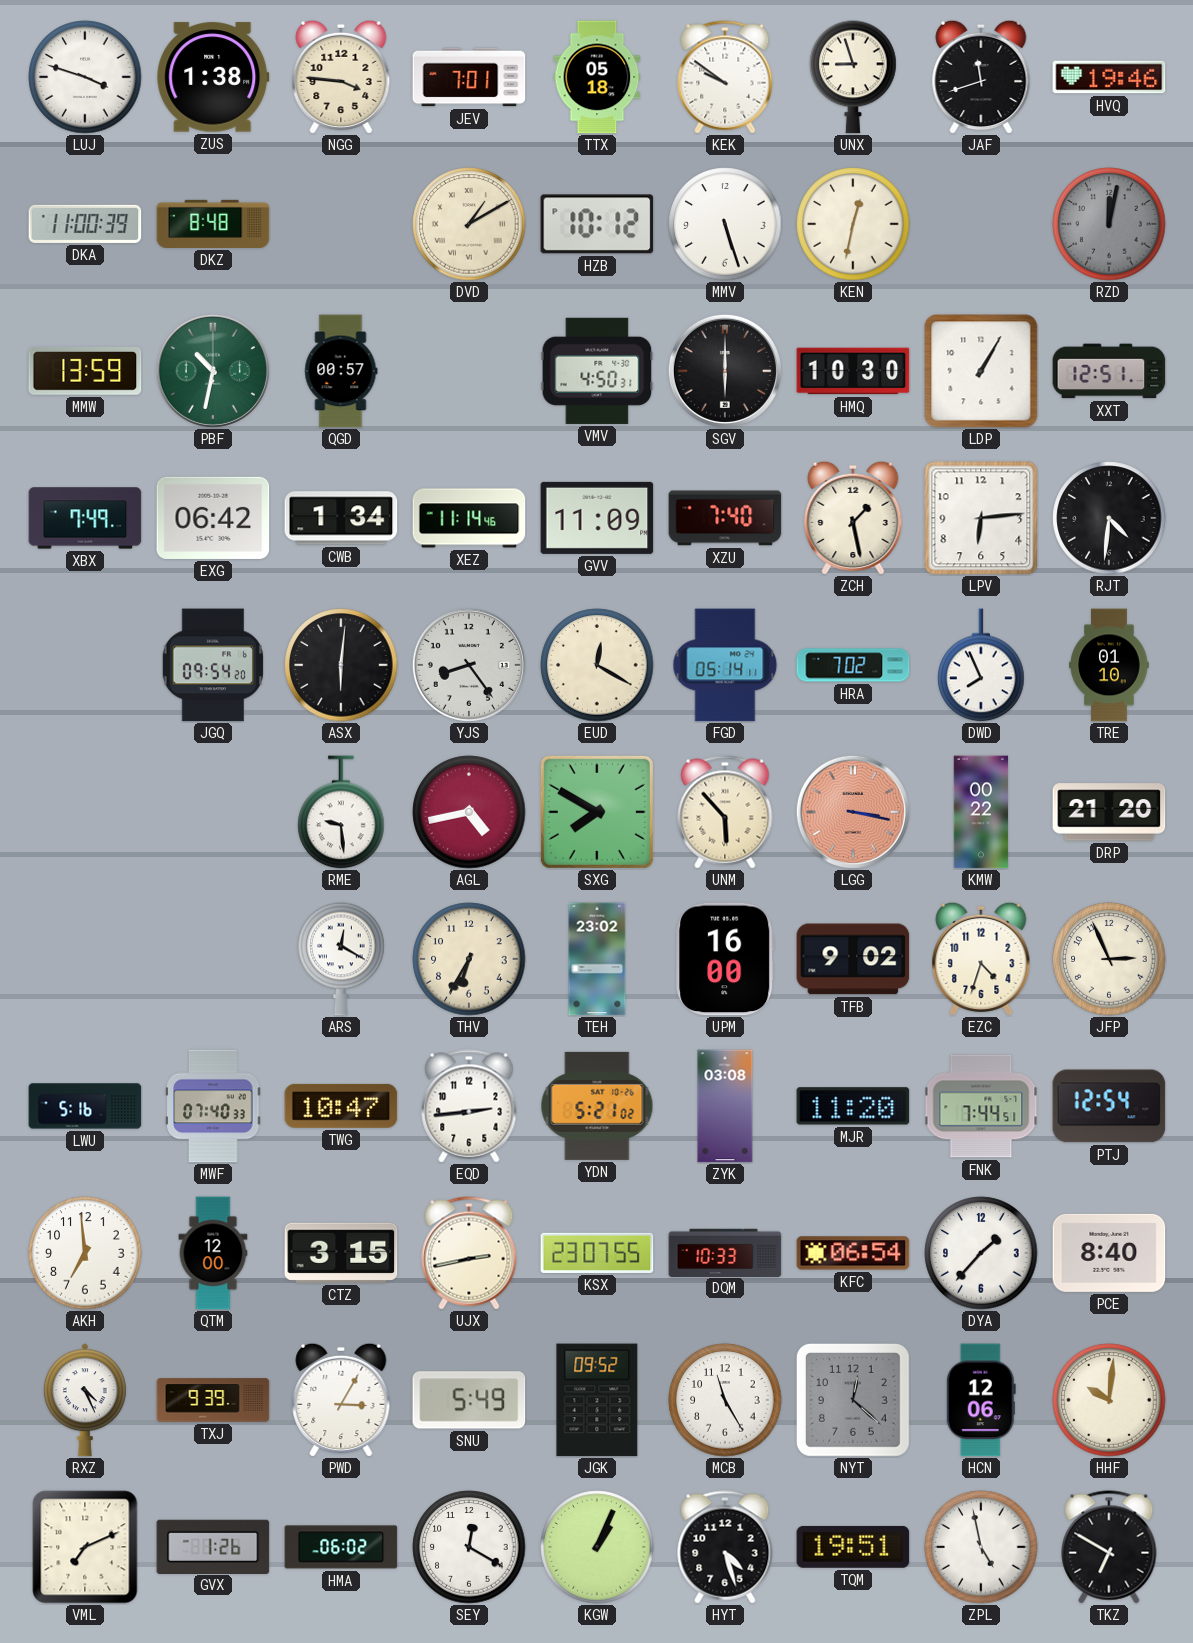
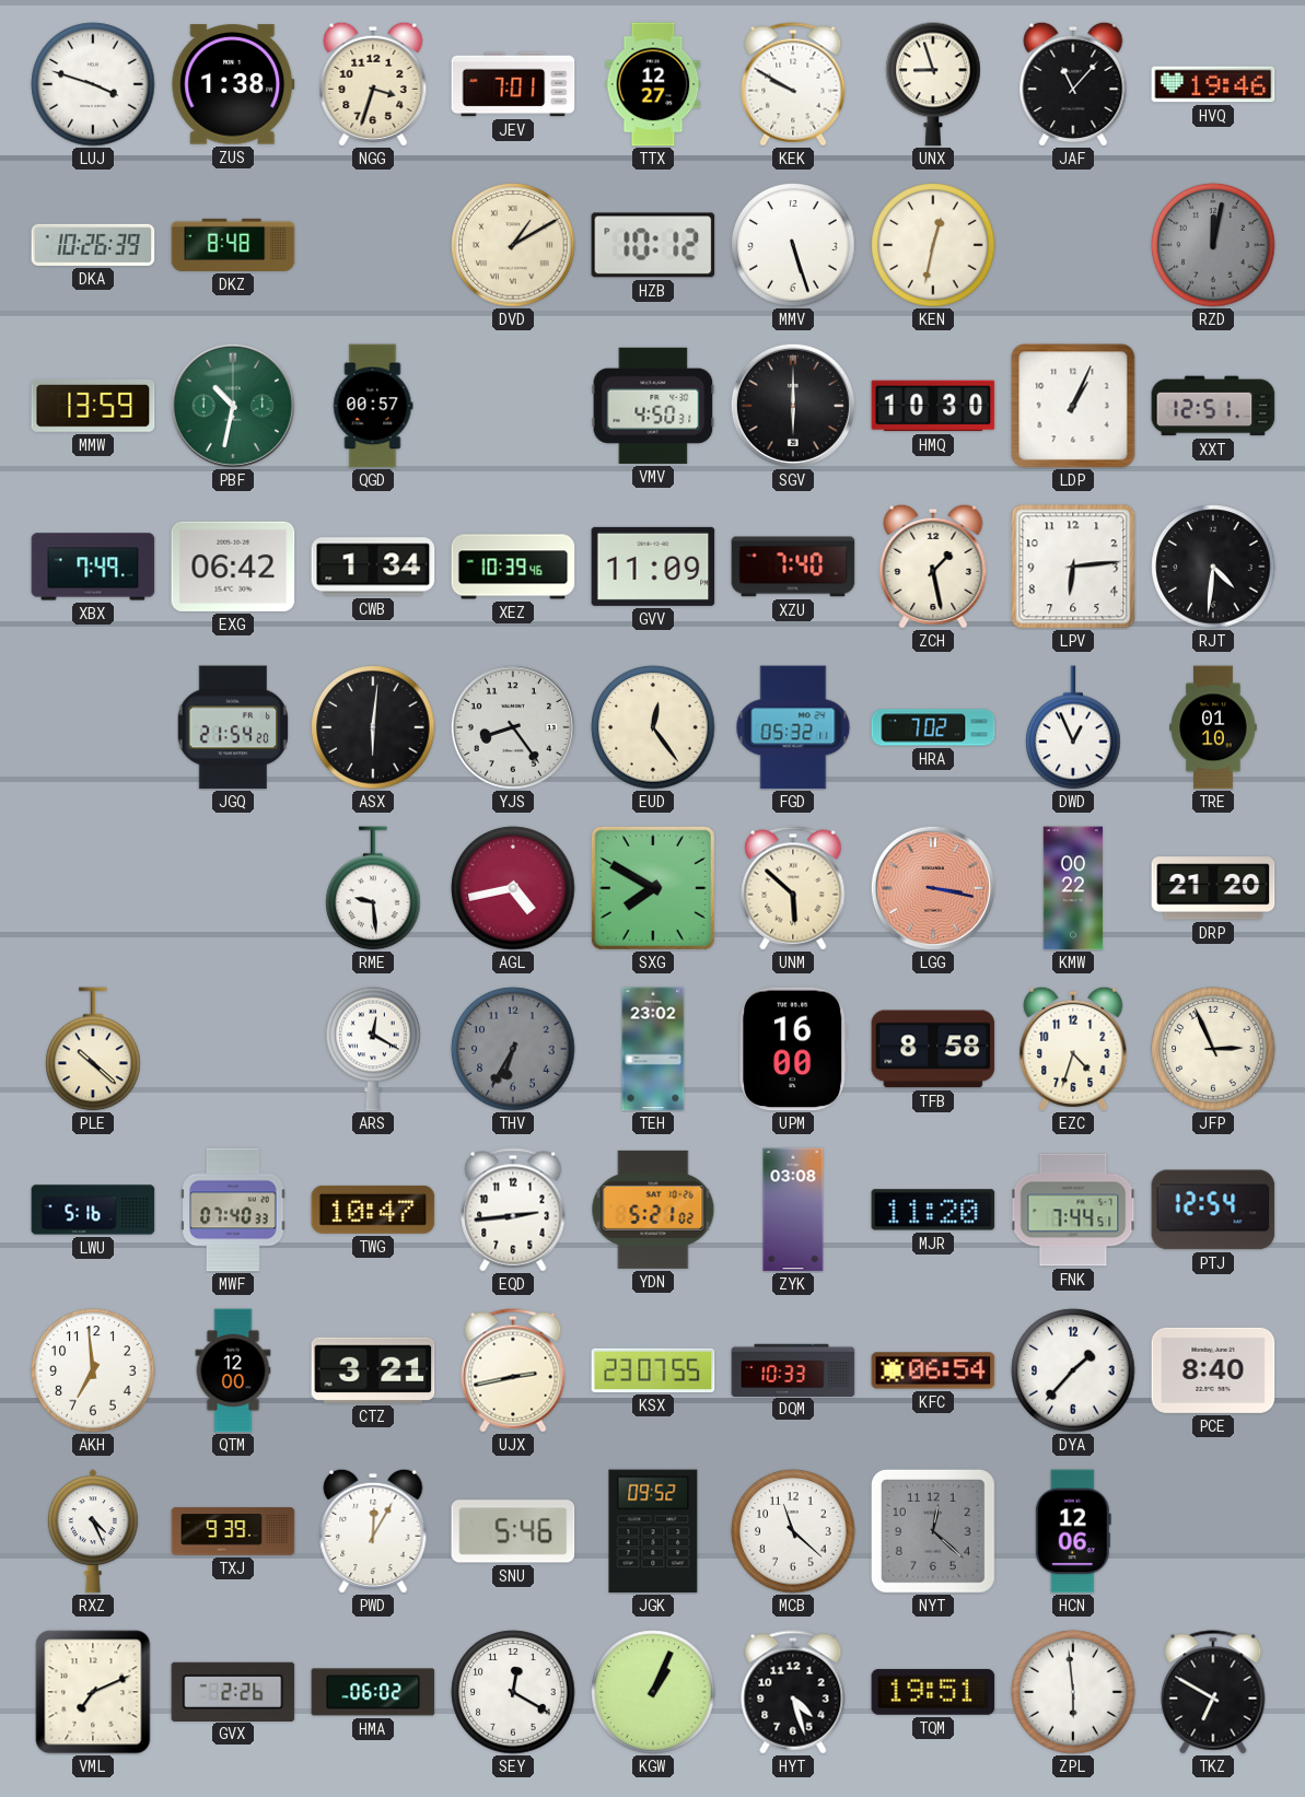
NGG: 3:46 -> 3:33
TTX: 05:18 -> 12:27
KEK: 9:51 -> 9:50
JAF: 11:42 -> 11:07
DKA: 11:00 -> 10:26
LDP: 1:05 -> 1:04
XEZ: 11:14 -> 10:39
JGQ: 09:54 -> 21:54
EUD: 12:20 -> 12:24
FGD: 05:14 -> 05:32
DWD: 7:56 -> 12:56
UNM: 5:53 -> 5:52
PLE: none -> 10:22
THV dial: cream -> grey
TFB: 9:02 -> 8:58
CTZ: 3:15 -> 3:21
PWD: 3:05 -> 12:05
SNU: 5:49 -> 5:46
MCB: 11:25 -> 11:22
HHF: 10:01 -> none
GVX: 1:26 -> 2:26
ZPL: 4:58 -> 5:59
